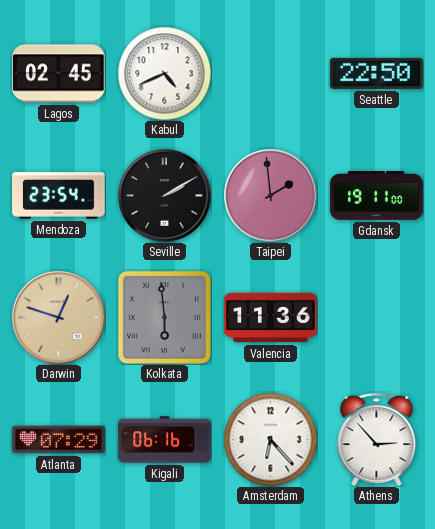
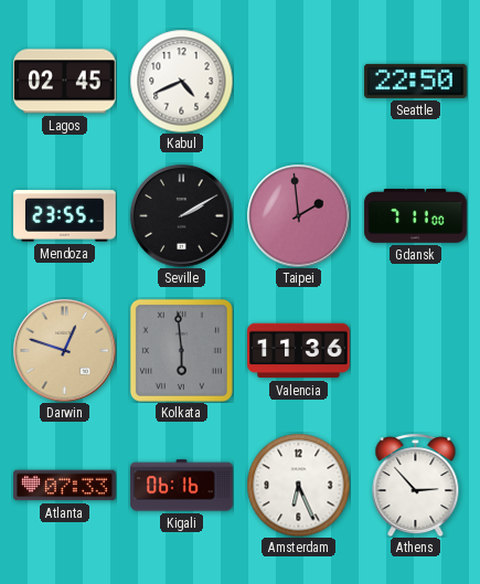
Mendoza: 23:54 -> 23:55
Gdansk: 19:11 -> 7:11
Atlanta: 07:29 -> 07:33
Amsterdam: 6:23 -> 6:26
